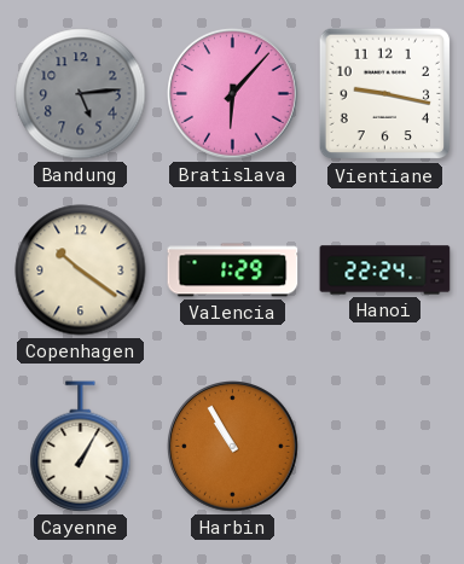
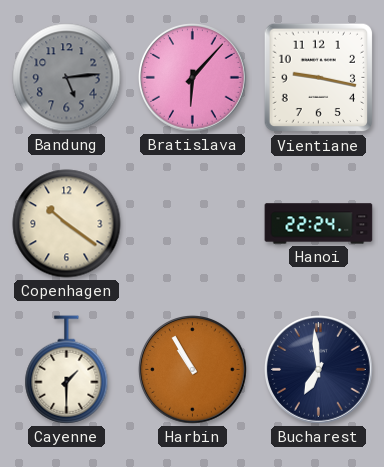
Valencia: 1:29 -> none
Cayenne: 1:05 -> 1:30
Bucharest: none -> 6:59
